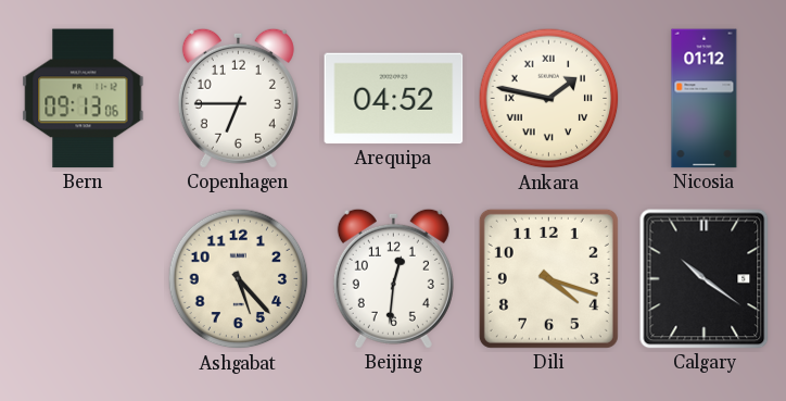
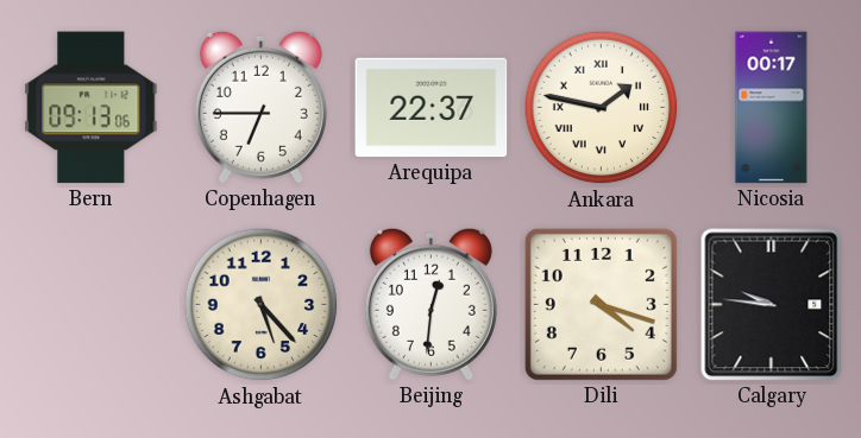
Arequipa: 04:52 -> 22:37
Nicosia: 01:12 -> 00:17
Calgary: 10:21 -> 9:46
